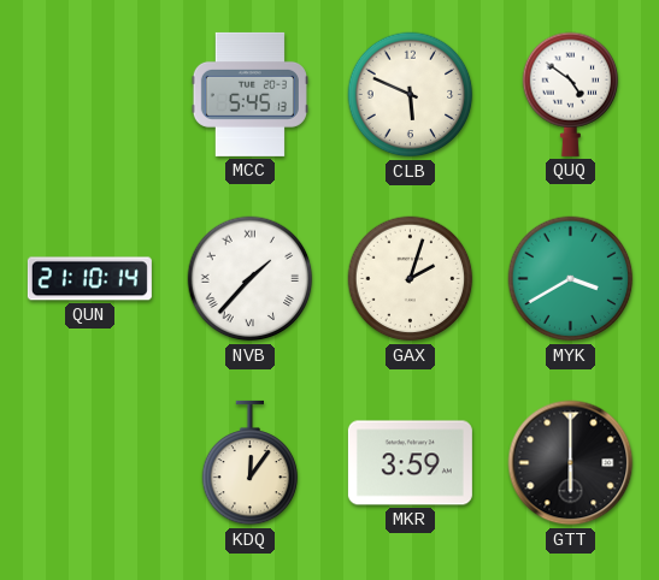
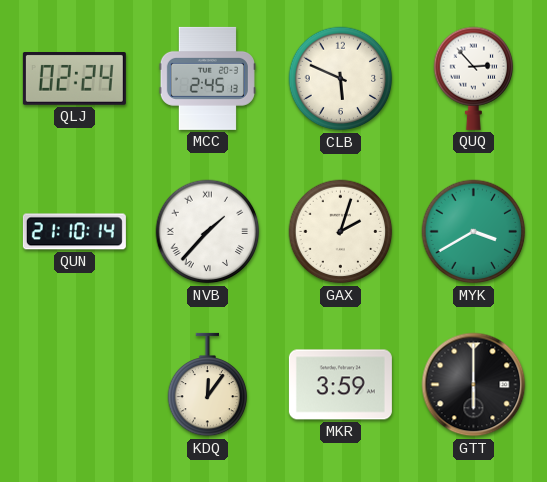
QLJ: none -> 02:24
MCC: 5:45 -> 2:45
QUQ: 4:51 -> 2:53
